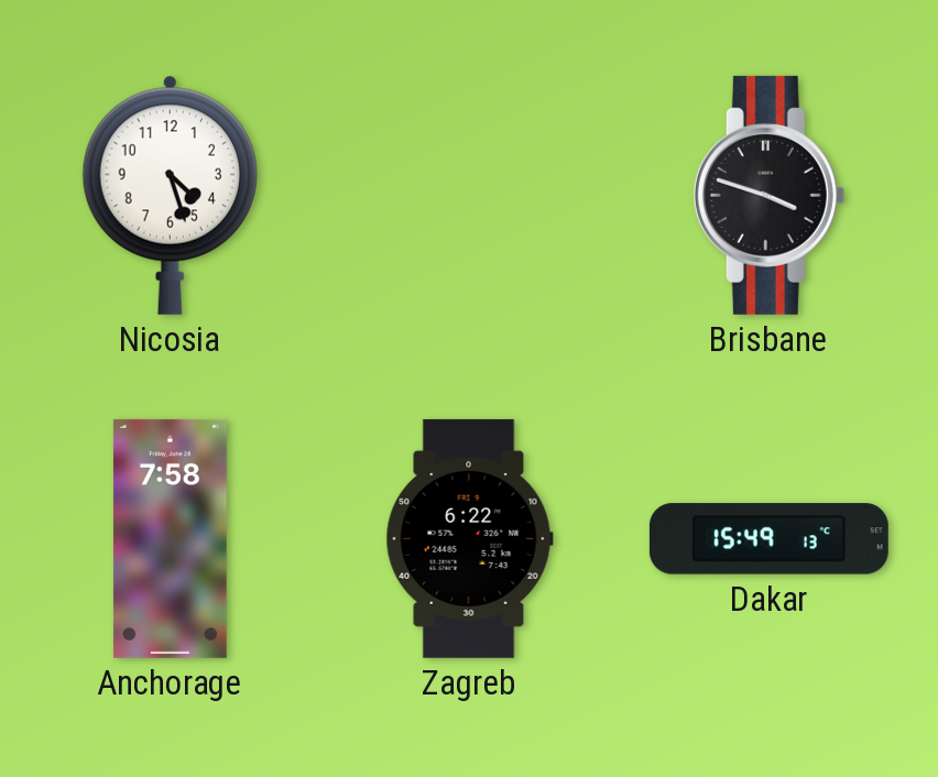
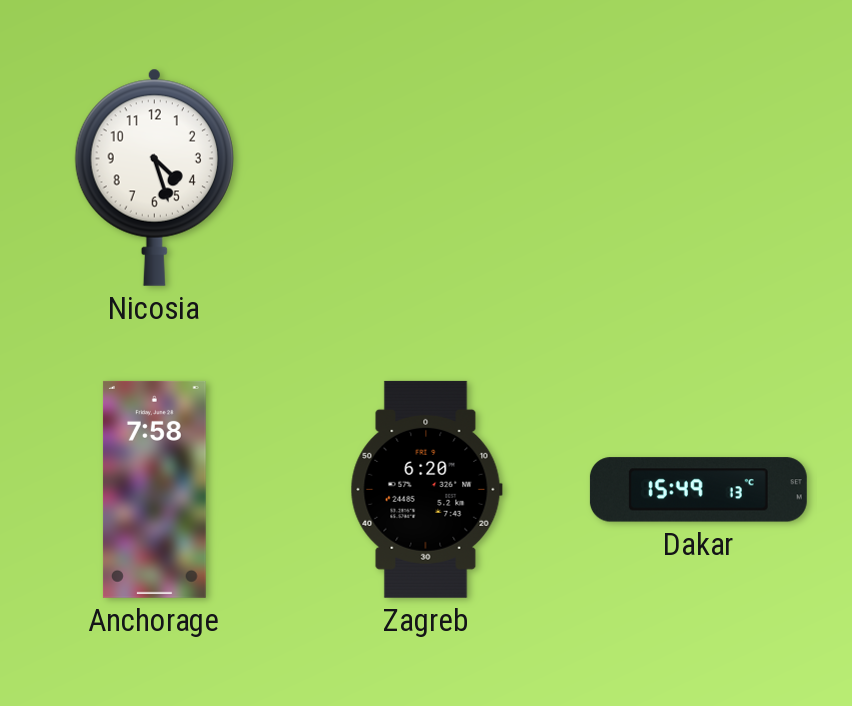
Brisbane: 3:48 -> none
Zagreb: 6:22 -> 6:20
